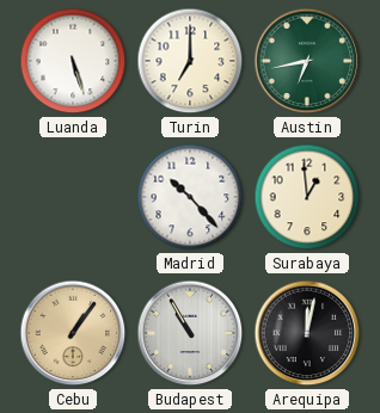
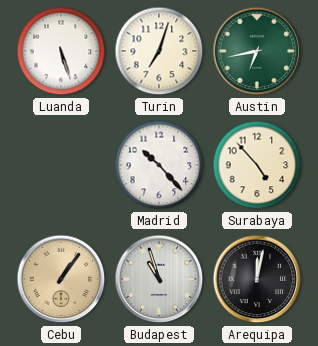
Turin: 7:00 -> 7:03
Surabaya: 12:59 -> 4:53
Budapest: 10:55 -> 10:57
